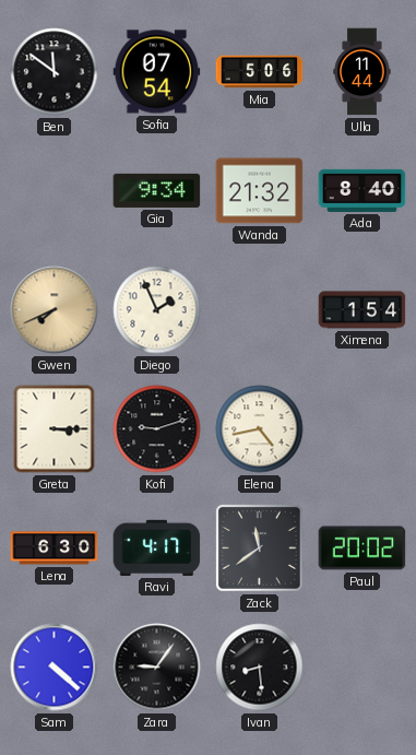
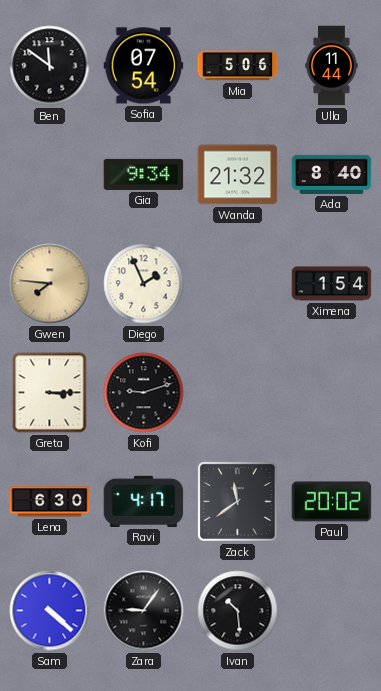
Gwen: 7:41 -> 7:46
Elena: 4:43 -> none
Ivan: 8:29 -> 10:29
